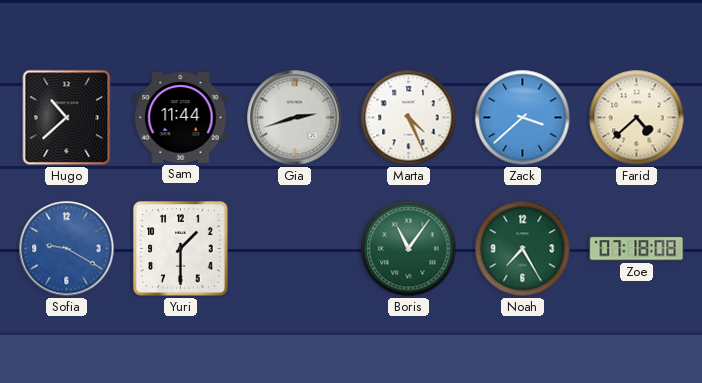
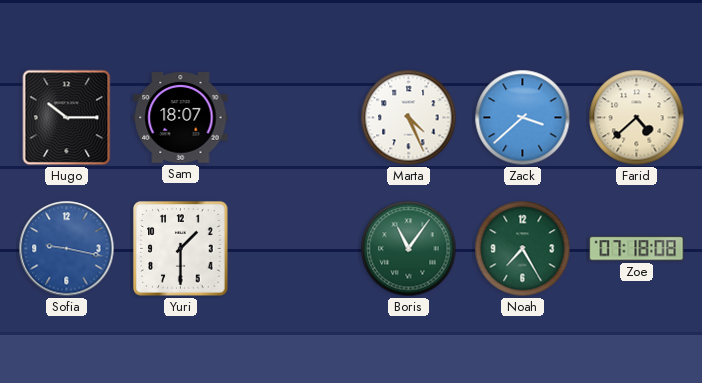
Hugo: 10:38 -> 10:15
Sam: 11:44 -> 18:07
Gia: 2:42 -> none
Sofia: 9:20 -> 9:17
